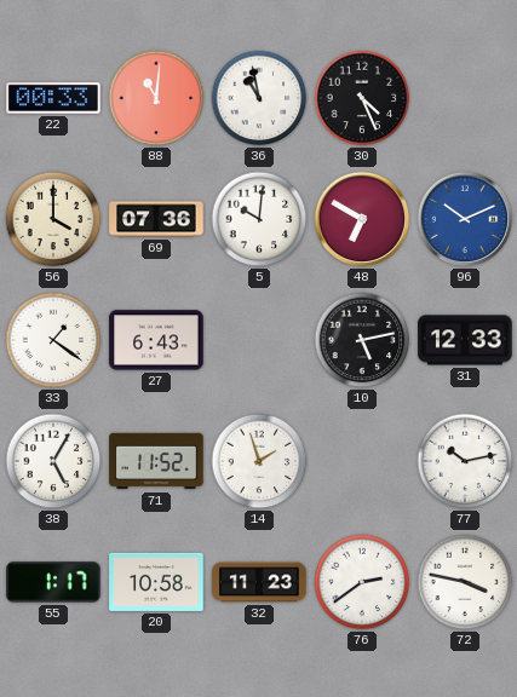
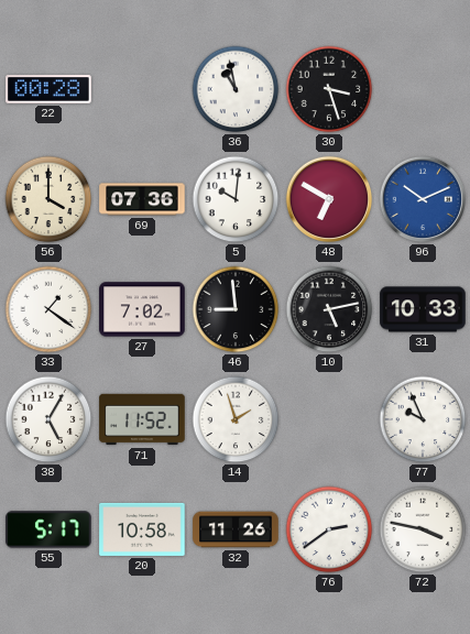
22: 00:33 -> 00:28
88: 11:01 -> none
30: 4:26 -> 3:27
27: 6:43 -> 7:02
46: none -> 8:59
31: 12:33 -> 10:33
77: 10:13 -> 9:56
55: 1:17 -> 5:17
32: 11:23 -> 11:26
